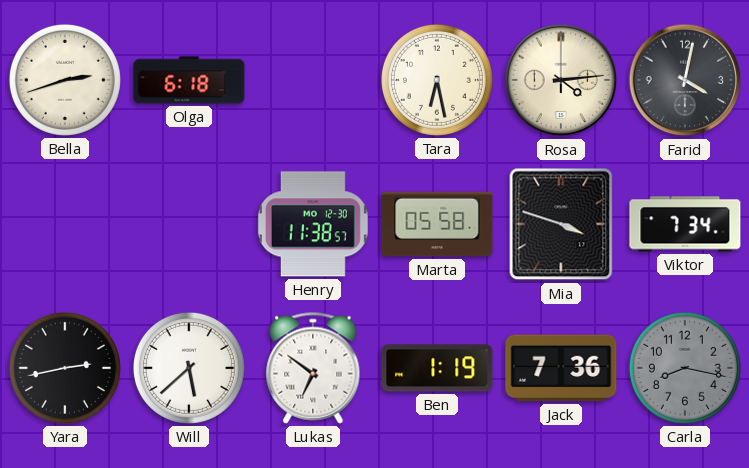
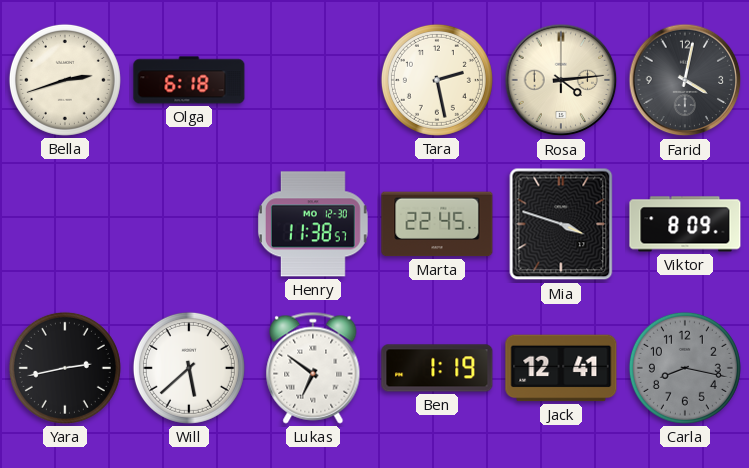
Tara: 6:28 -> 2:28
Marta: 05:58 -> 22:45
Viktor: 7:34 -> 8:09
Jack: 7:36 -> 12:41
